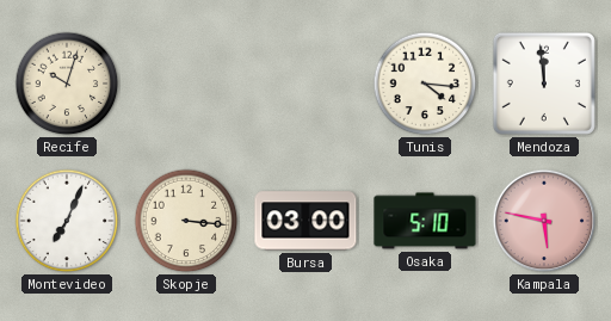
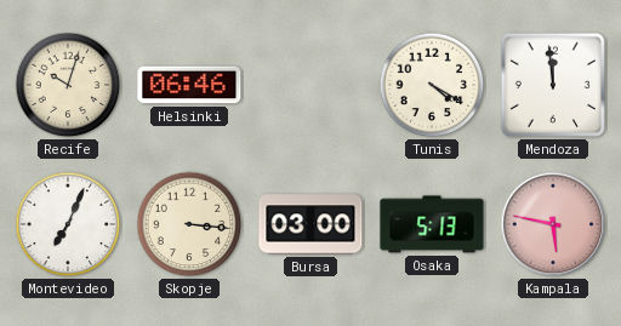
Helsinki: none -> 06:46
Tunis: 4:16 -> 4:20
Osaka: 5:10 -> 5:13
